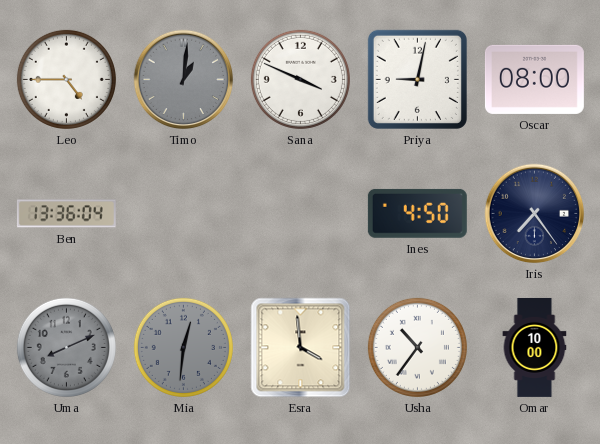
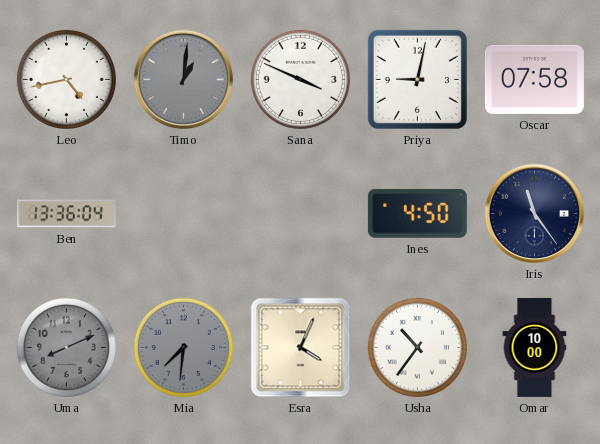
Leo: 4:45 -> 4:43
Oscar: 08:00 -> 07:58
Iris: 7:24 -> 11:24
Mia: 12:31 -> 7:31
Esra: 3:59 -> 4:04
